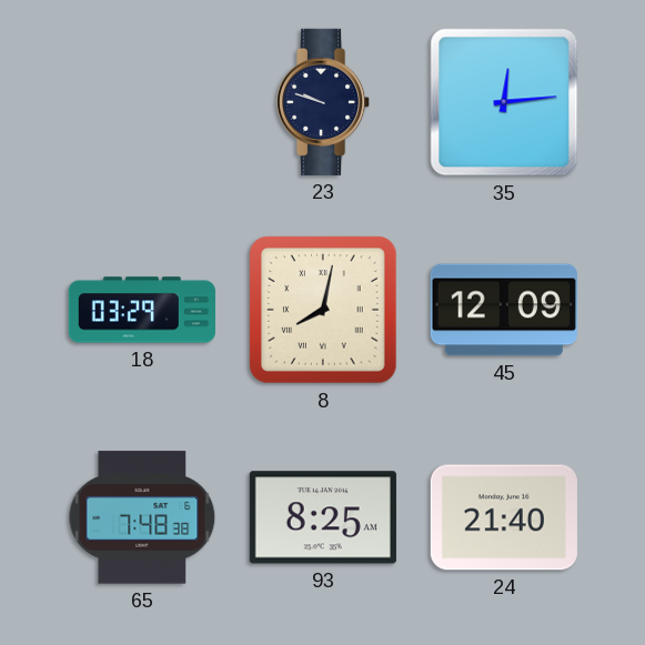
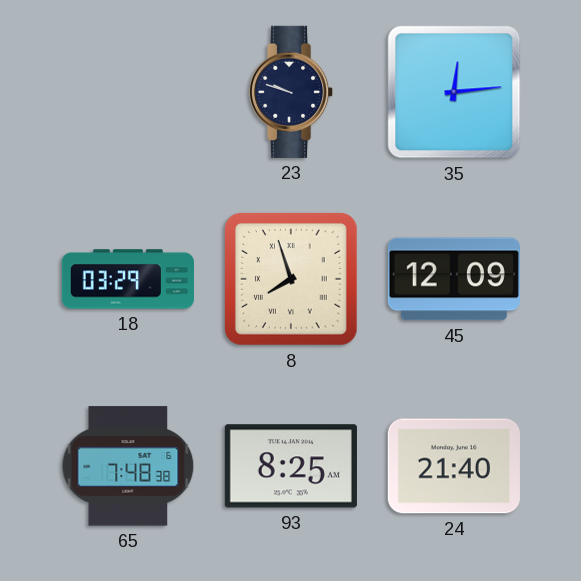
8: 8:02 -> 7:57
